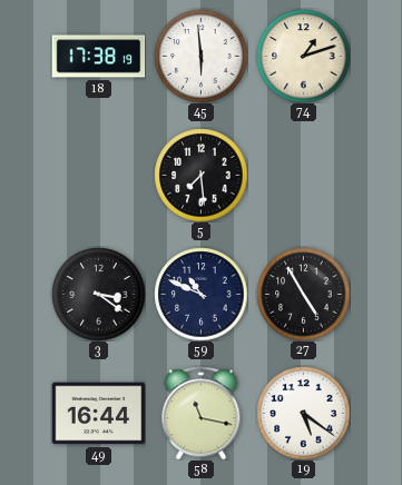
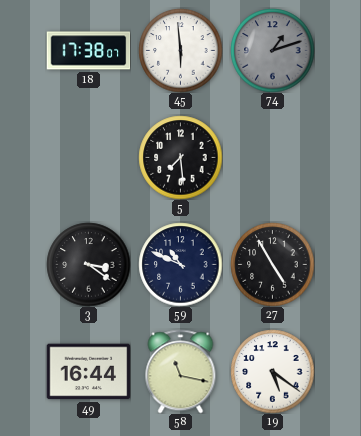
18: 17:38:19 -> 17:38:07
74 dial: cream -> grey
